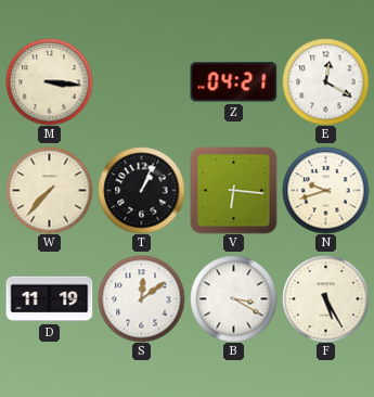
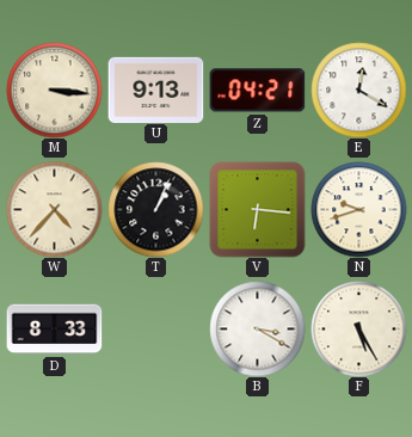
U: none -> 9:13
W: 7:37 -> 4:37
D: 11:19 -> 8:33
S: 12:09 -> none
